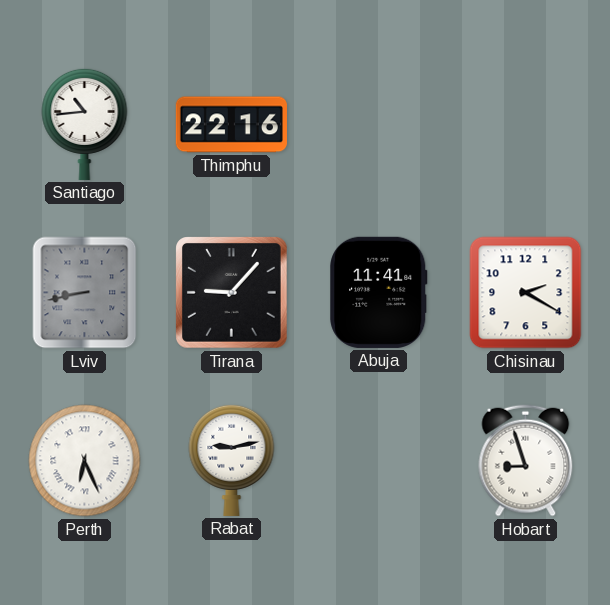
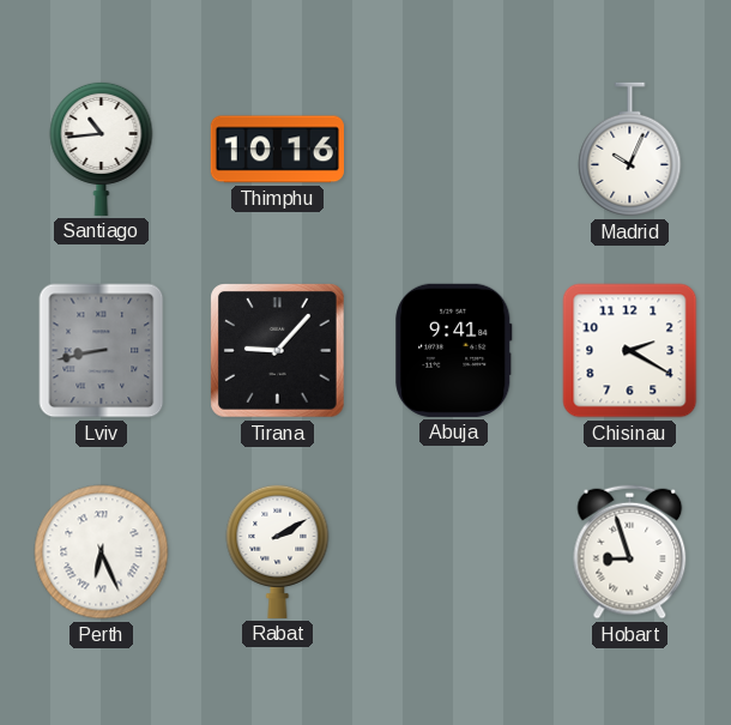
Thimphu: 22:16 -> 10:16
Madrid: none -> 10:04
Abuja: 11:41 -> 9:41
Rabat: 9:13 -> 2:10
